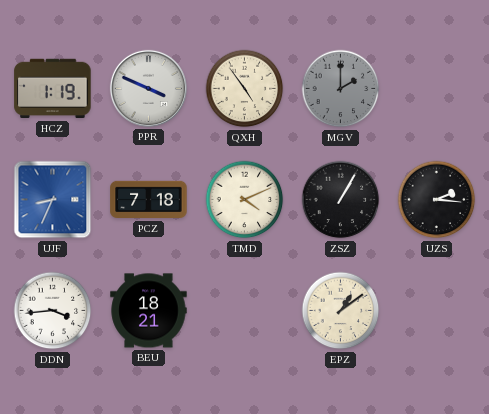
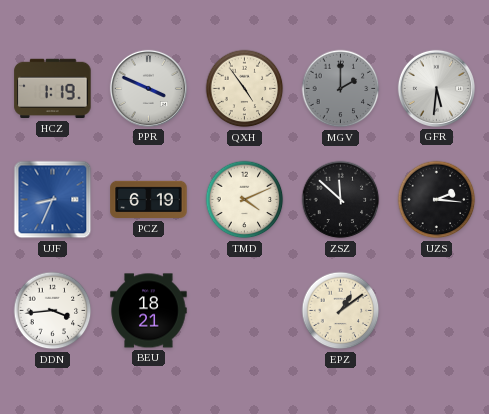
GFR: none -> 5:31
PCZ: 7:18 -> 6:19
ZSZ: 1:05 -> 11:52
